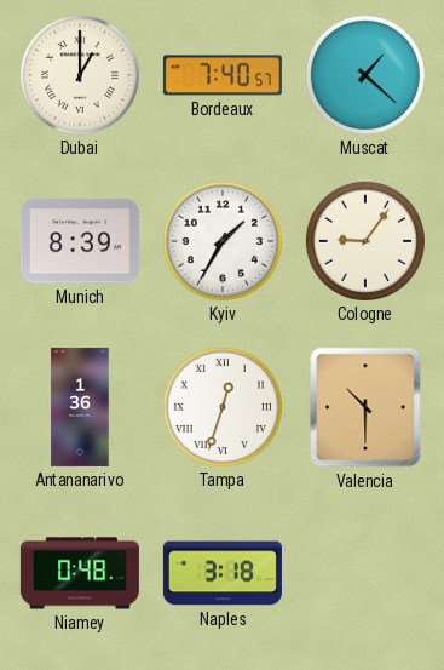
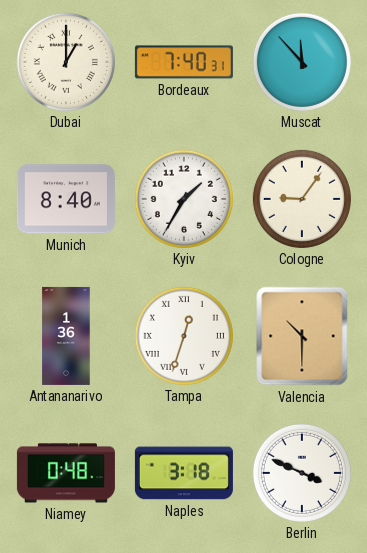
Bordeaux: 7:40:57 -> 7:40:31
Muscat: 1:22 -> 11:53
Munich: 8:39 -> 8:40
Berlin: none -> 3:49
